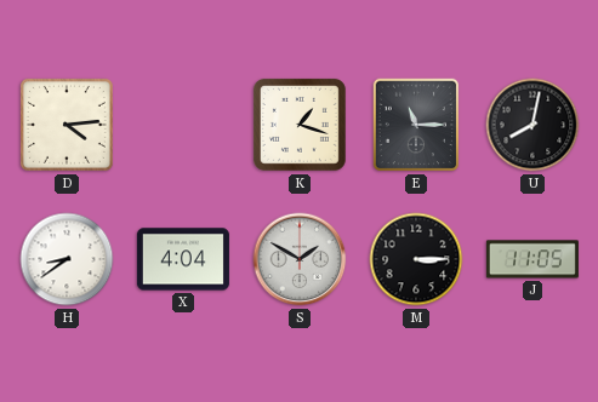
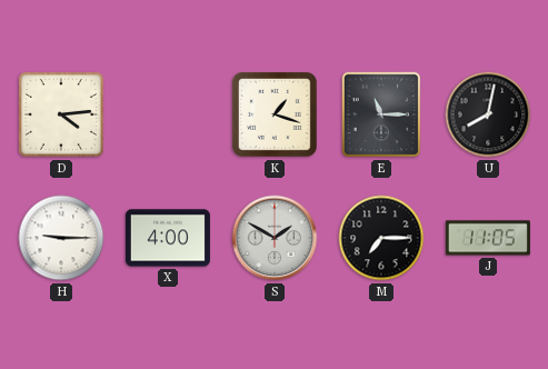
H: 8:39 -> 9:15
X: 4:04 -> 4:00
M: 3:15 -> 7:15
